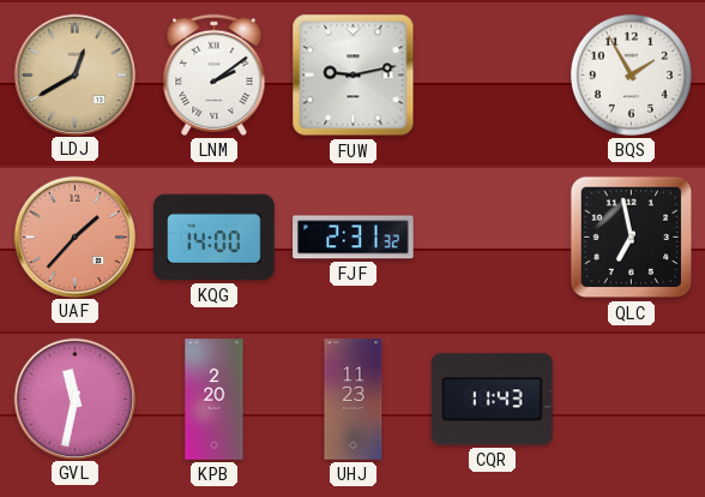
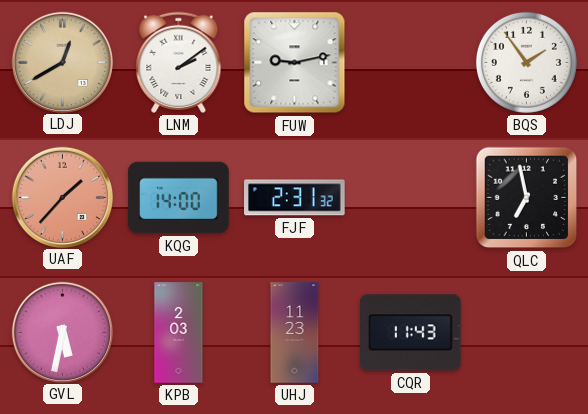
BQS: 1:55 -> 1:54
GVL: 11:32 -> 5:32
KPB: 2:20 -> 2:03
